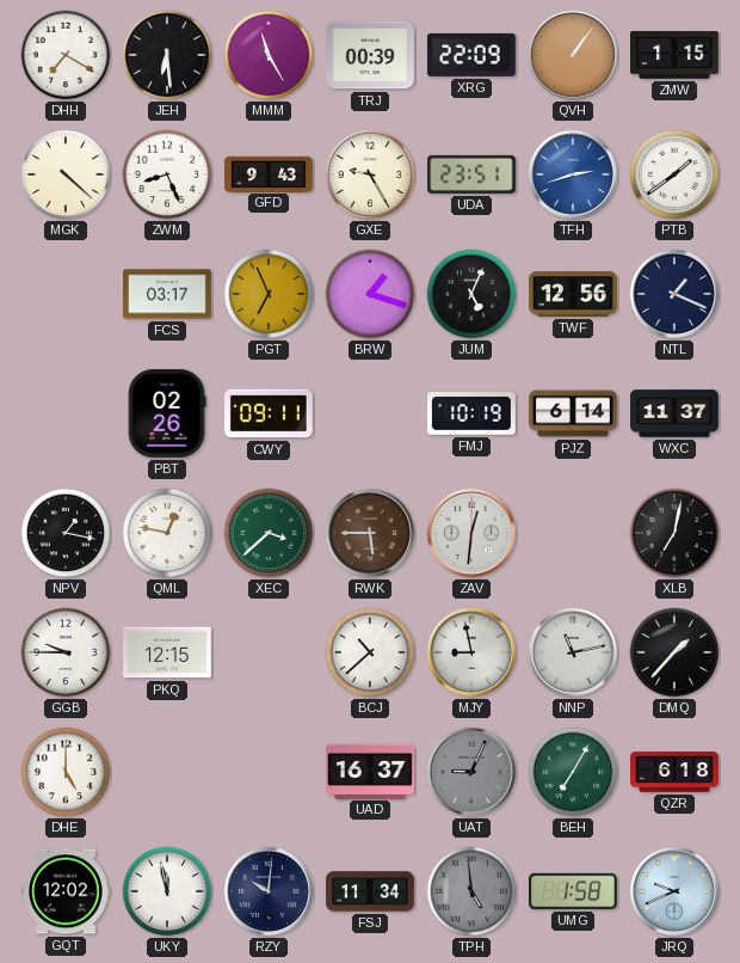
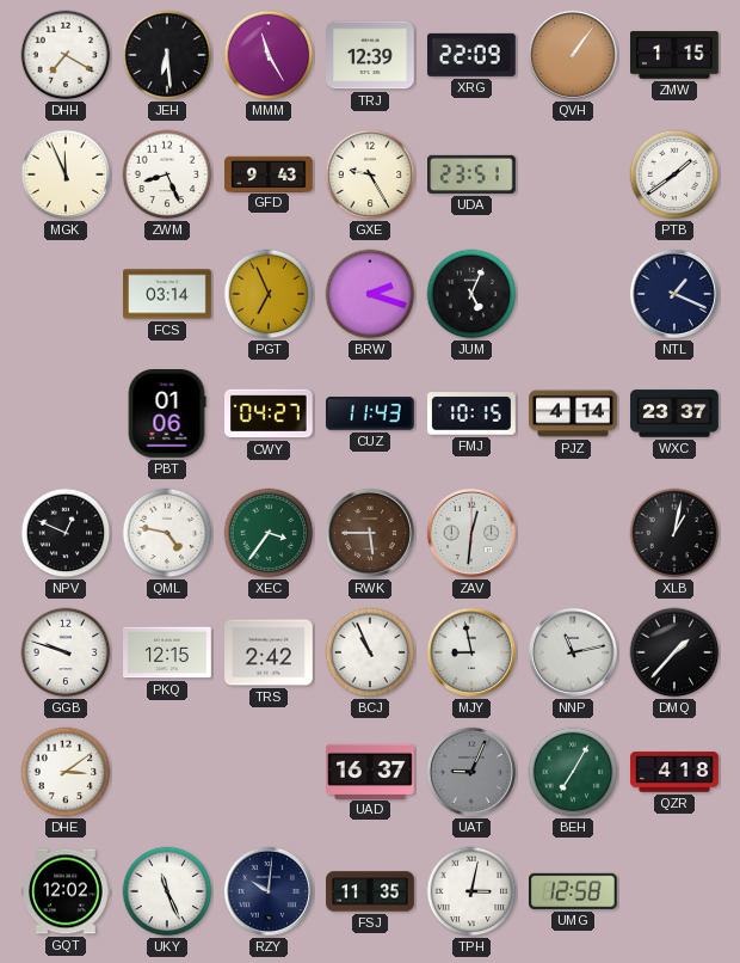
TRJ: 00:39 -> 12:39
MGK: 4:22 -> 11:56
TFH: 2:42 -> none
FCS: 03:17 -> 03:14
BRW: 1:18 -> 2:18
TWF: 12:56 -> none
PBT: 02:26 -> 01:06
CWY: 09:11 -> 04:27
CUZ: none -> 11:43
FMJ: 10:19 -> 10:15
PJZ: 6:14 -> 4:14
WXC: 11:37 -> 23:37
NPV: 1:17 -> 12:49
QML: 12:47 -> 4:47
XEC: 3:38 -> 3:36
XLB: 7:02 -> 1:02
GGB: 9:45 -> 9:48
TRS: none -> 2:42
BCJ: 10:38 -> 10:56
DHE: 5:00 -> 3:09
QZR: 6:18 -> 4:18
UKY: 11:58 -> 11:26
FSJ: 11:34 -> 11:35
TPH: 4:59 -> 3:02
TPH dial: grey -> white
UMG: 1:58 -> 12:58
JRQ: 9:41 -> none
